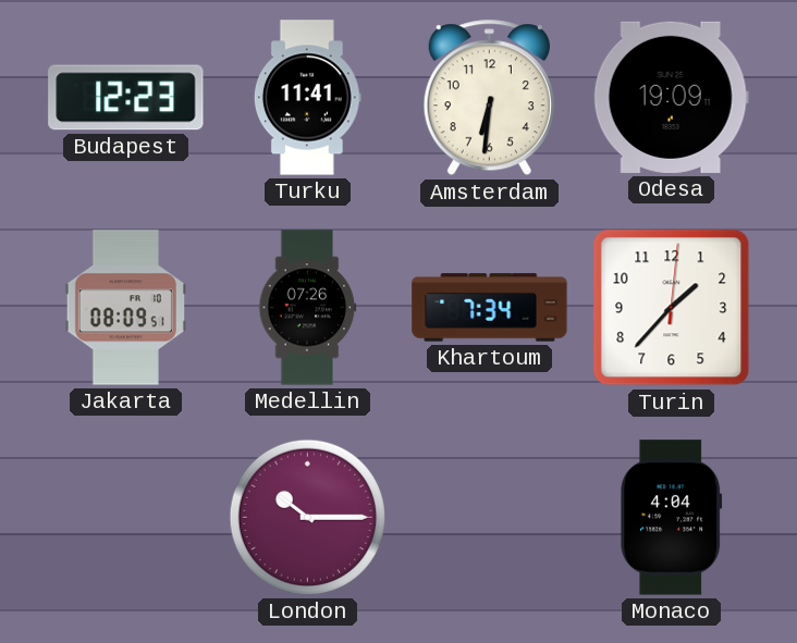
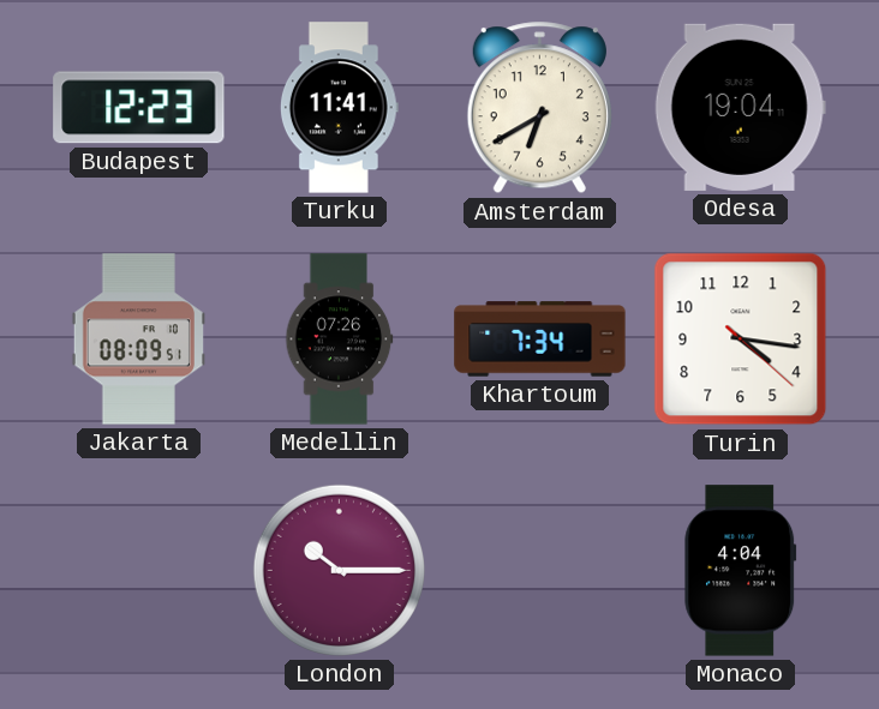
Amsterdam: 6:31 -> 6:40
Odesa: 19:09 -> 19:04
Turin: 1:37 -> 4:16
